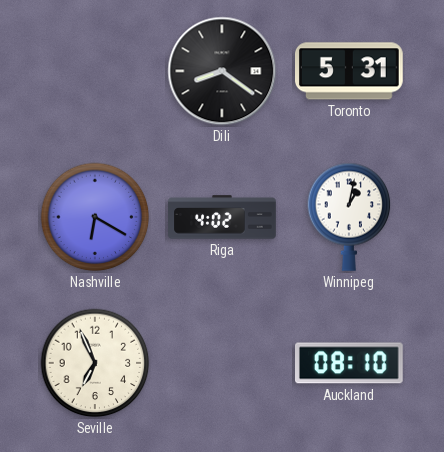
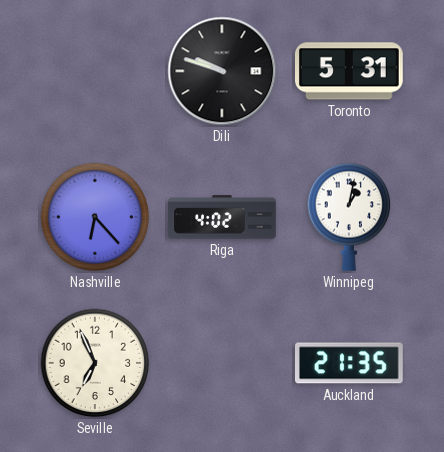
Dili: 8:21 -> 9:48
Nashville: 6:20 -> 6:23
Auckland: 08:10 -> 21:35
